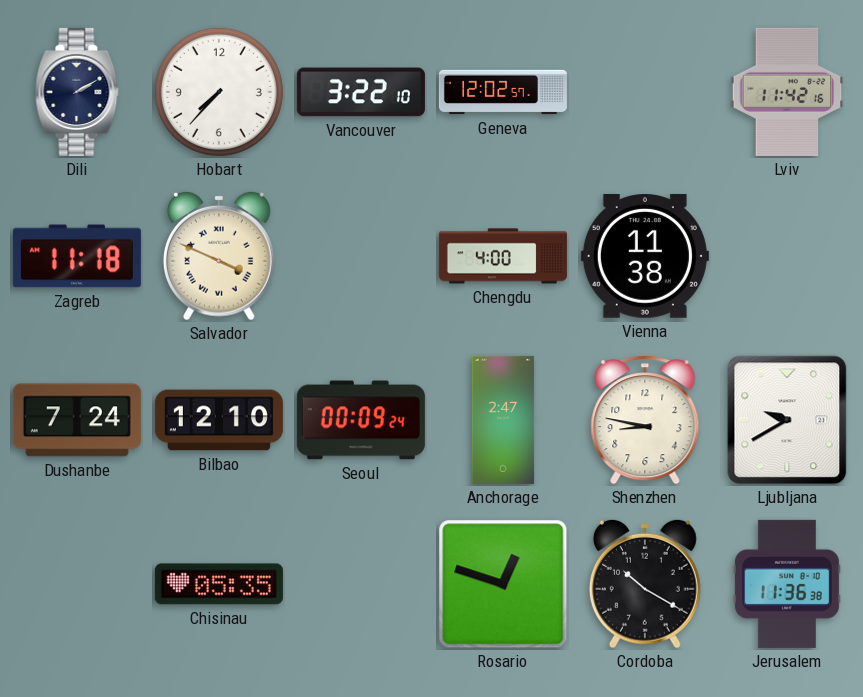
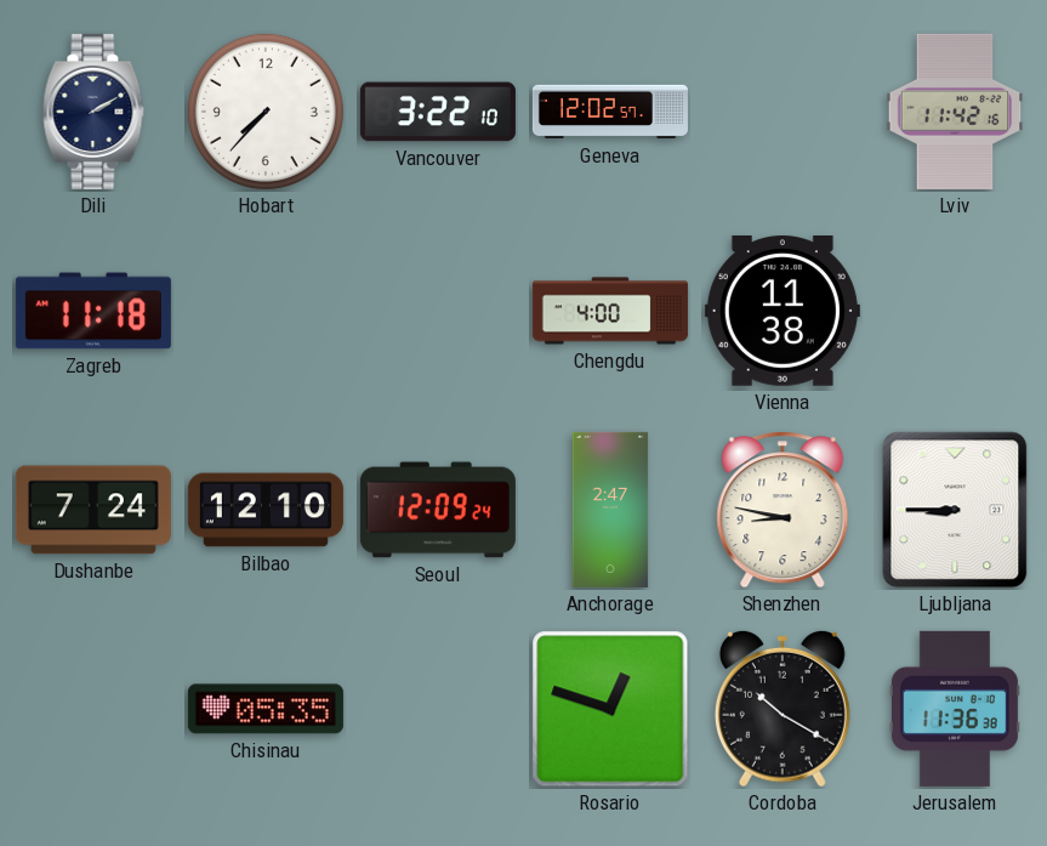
Salvador: 3:49 -> none
Seoul: 00:09 -> 12:09
Ljubljana: 9:40 -> 8:45
